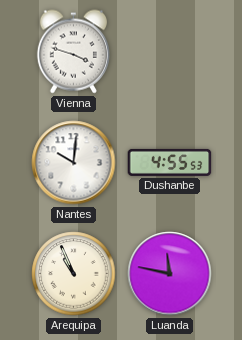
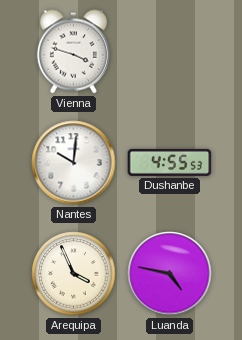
Arequipa: 10:56 -> 3:56
Luanda: 11:47 -> 4:47
